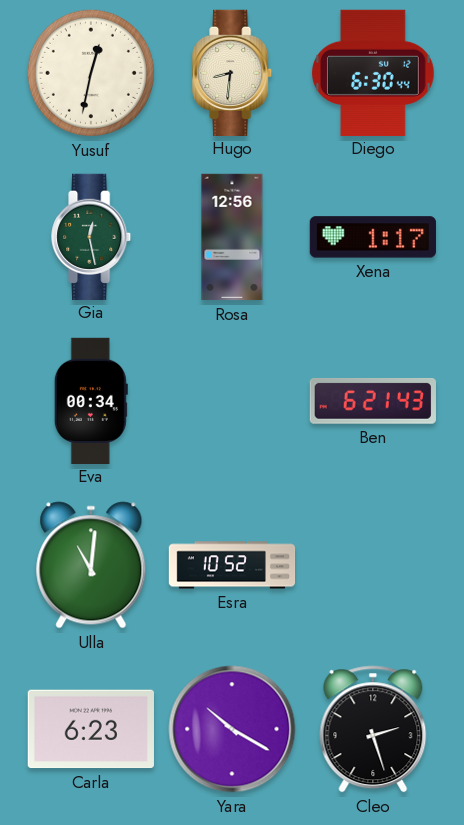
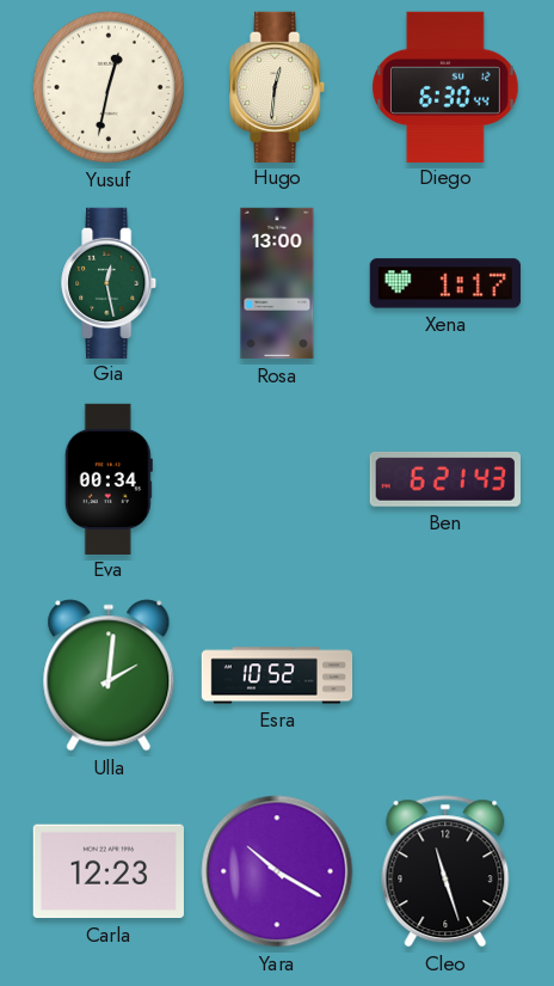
Hugo: 8:31 -> 12:31
Rosa: 12:56 -> 13:00
Ulla: 11:01 -> 2:01
Carla: 6:23 -> 12:23
Cleo: 2:27 -> 11:27
